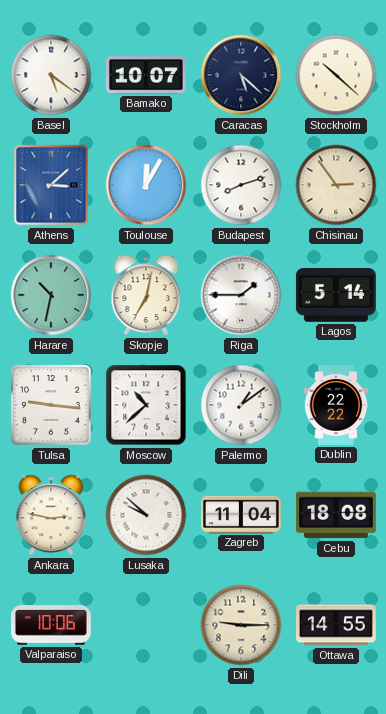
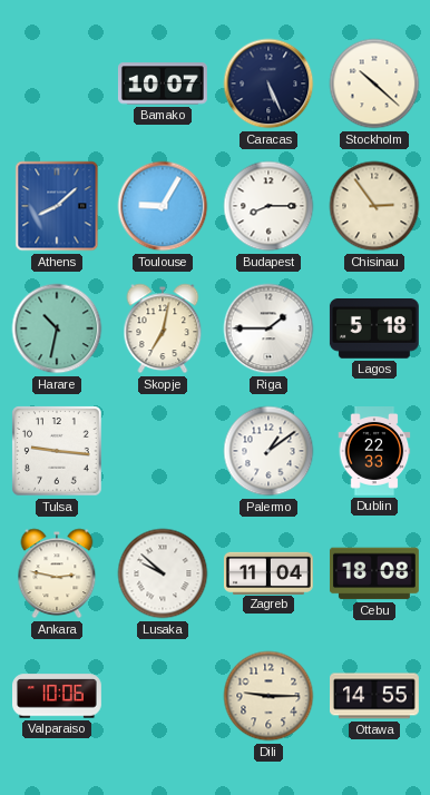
Basel: 5:21 -> none
Caracas: 5:22 -> 5:26
Athens: 3:08 -> 8:08
Toulouse: 12:05 -> 9:05
Budapest: 8:12 -> 8:15
Lagos: 5:14 -> 5:18
Moscow: 10:38 -> none
Dublin: 22:22 -> 22:33
